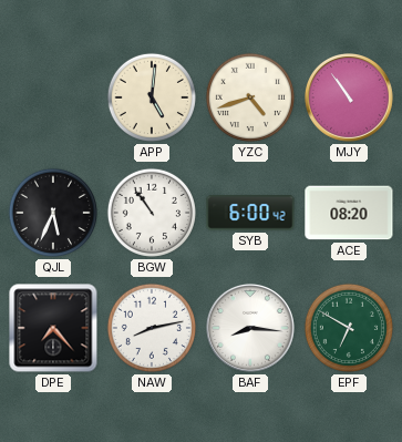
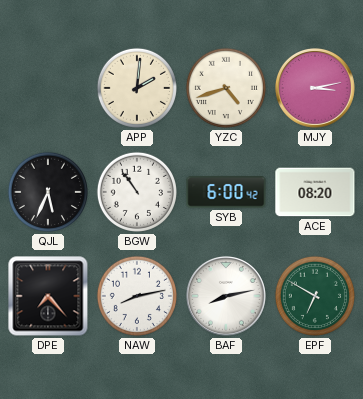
APP: 5:01 -> 2:01
MJY: 10:54 -> 3:13
BAF: 8:16 -> 8:13
